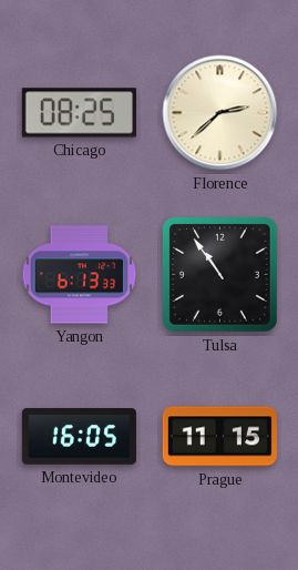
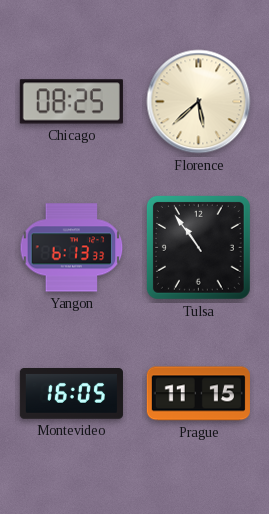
Florence: 2:38 -> 5:38
